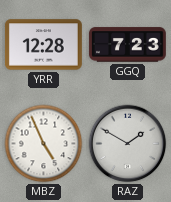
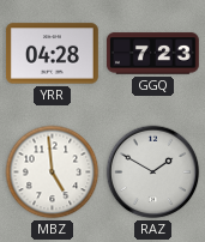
YRR: 12:28 -> 04:28
MBZ: 4:56 -> 4:59
